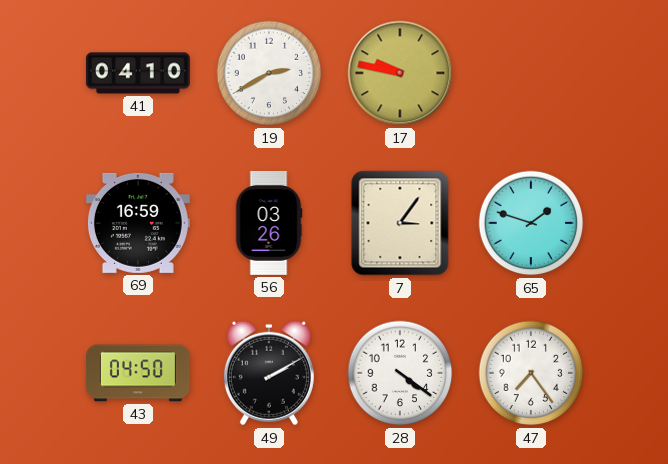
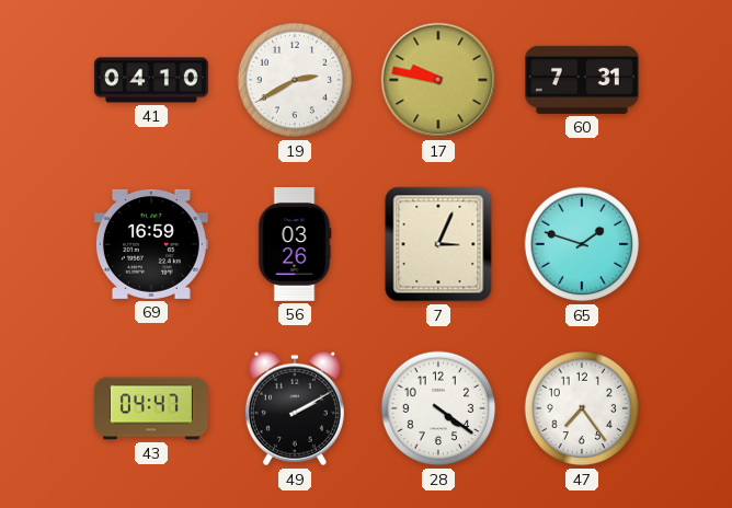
60: none -> 7:31
7: 3:06 -> 3:04
43: 04:50 -> 04:47
